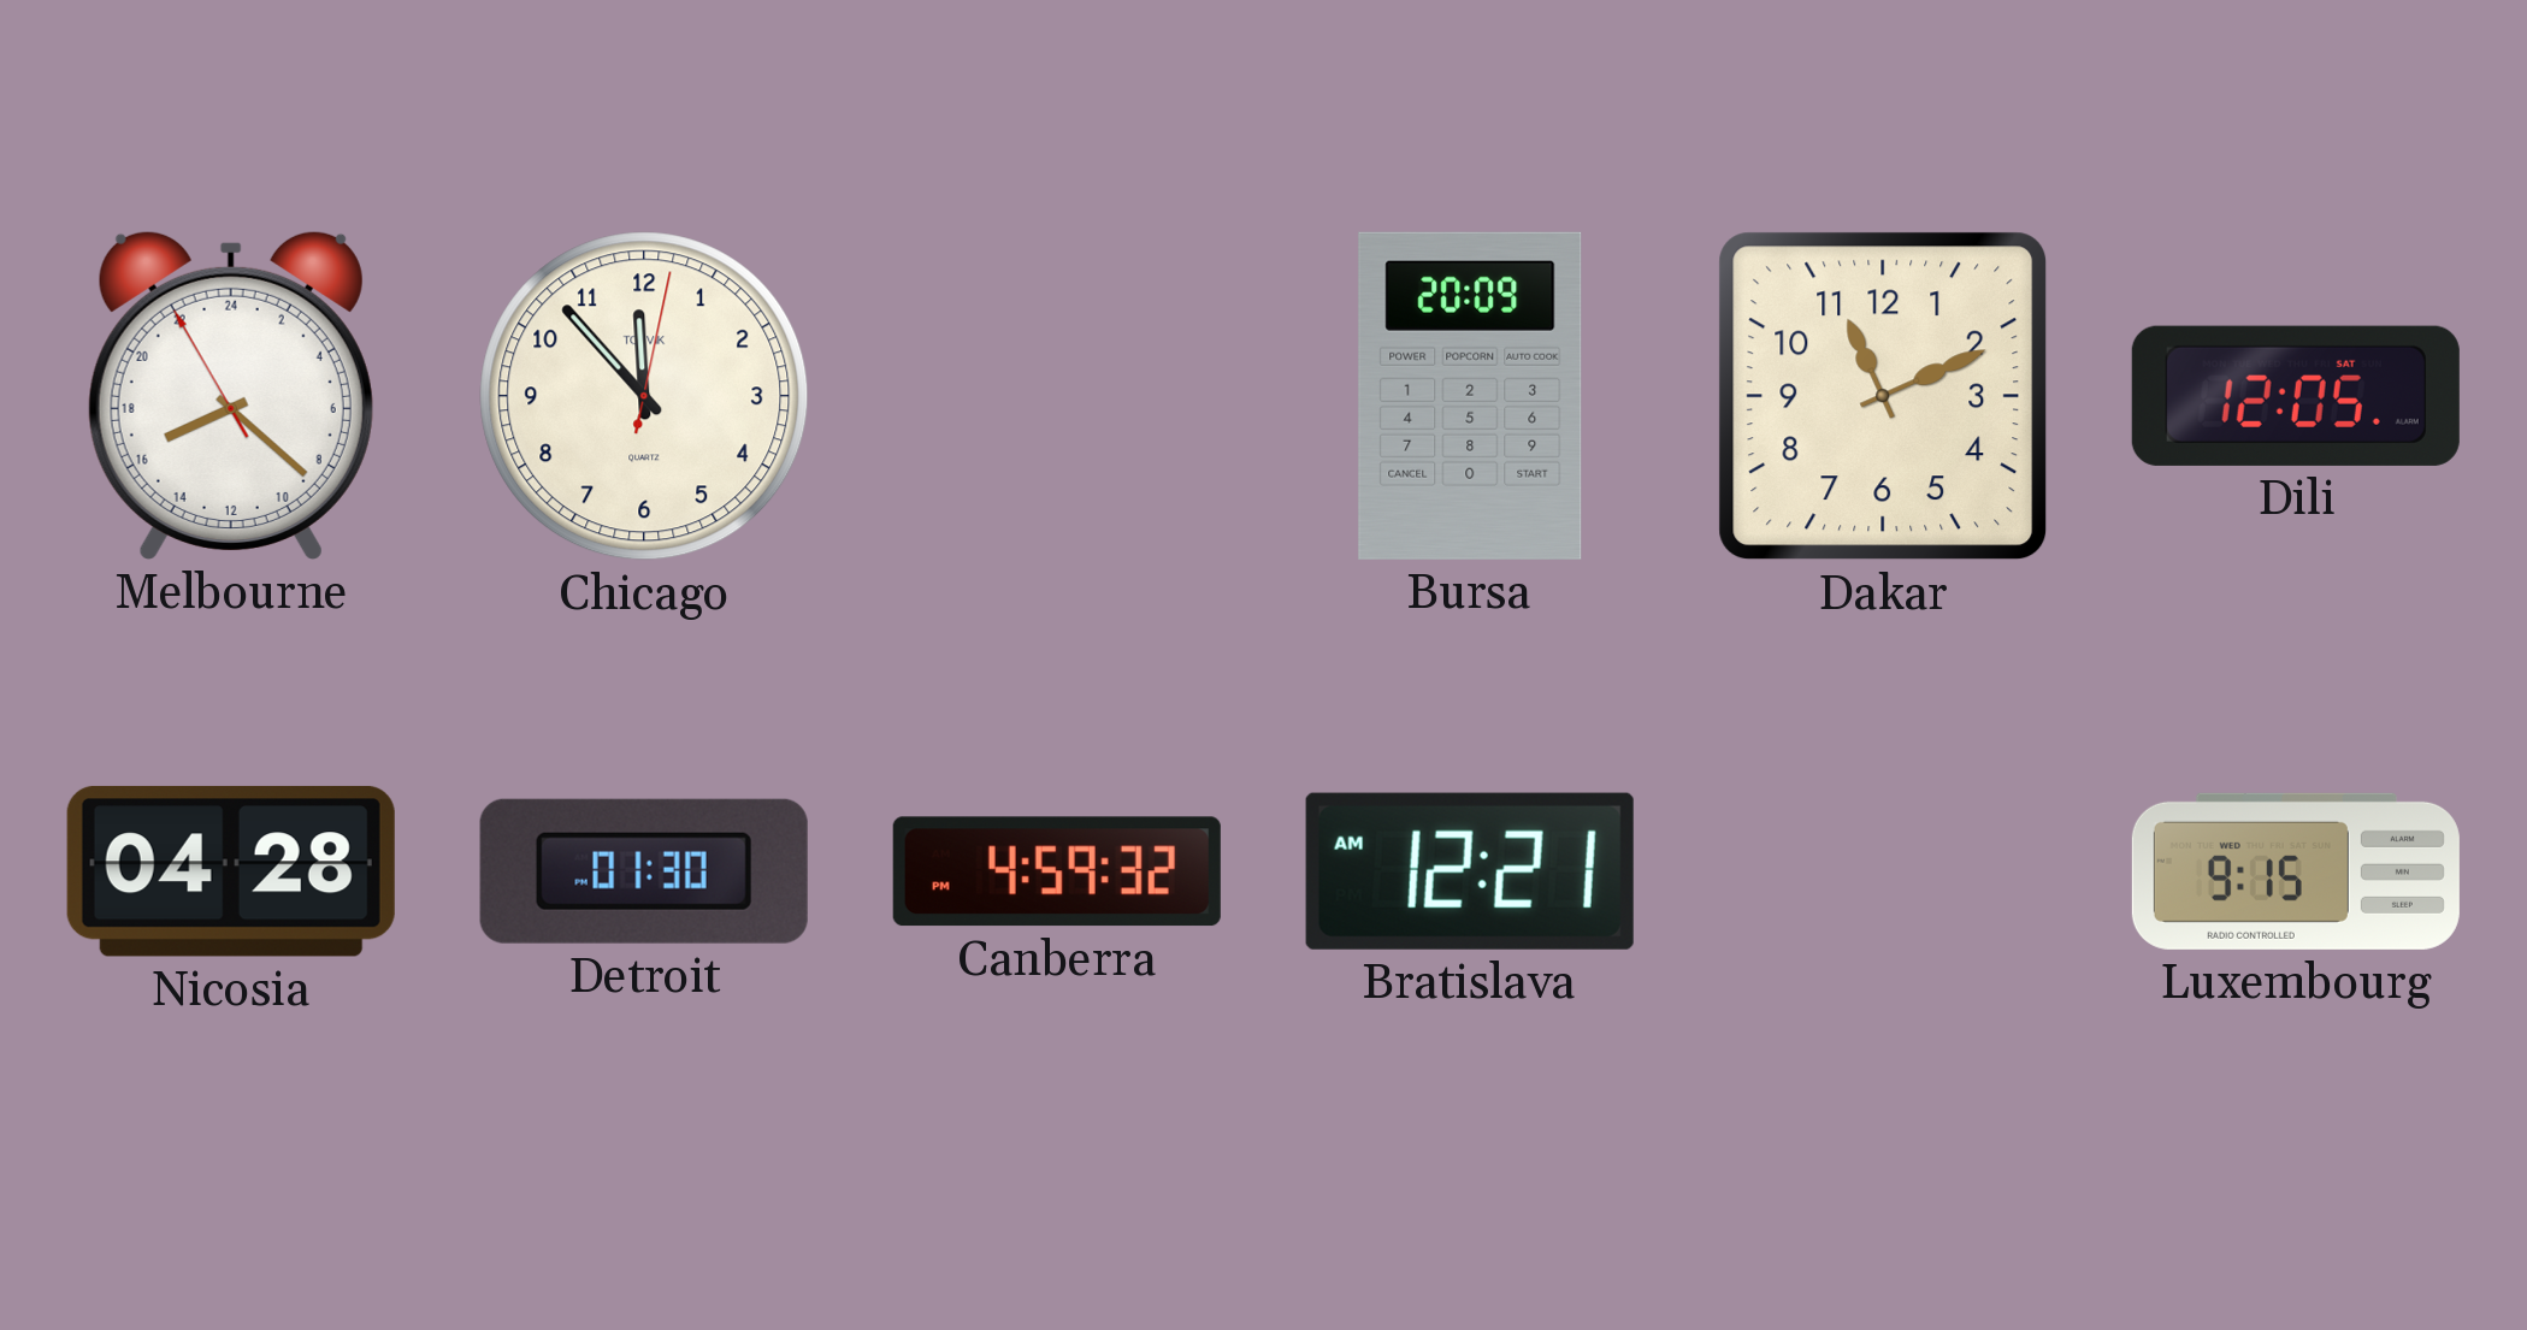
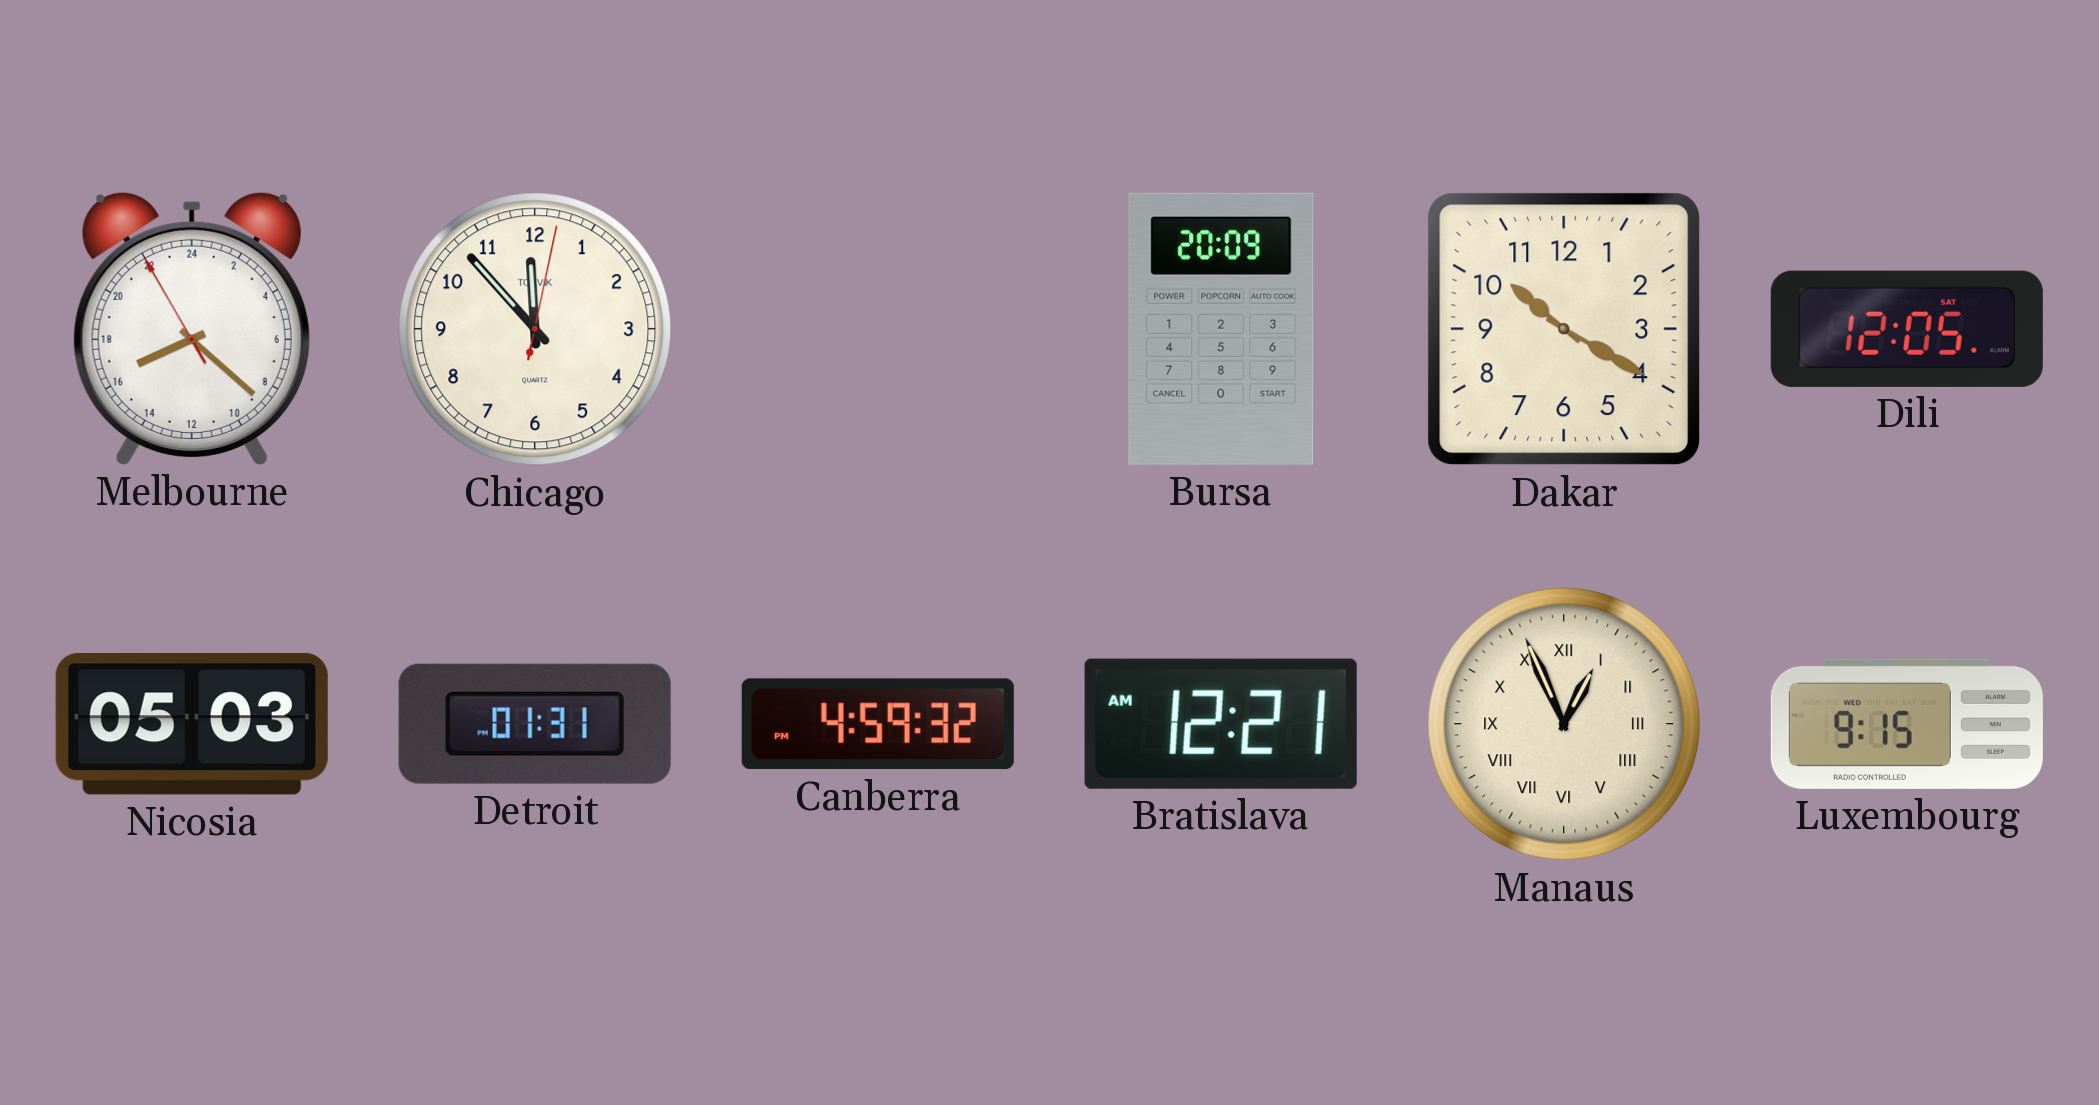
Dakar: 11:11 -> 10:20
Nicosia: 04:28 -> 05:03
Detroit: 01:30 -> 01:31
Manaus: none -> 12:56
